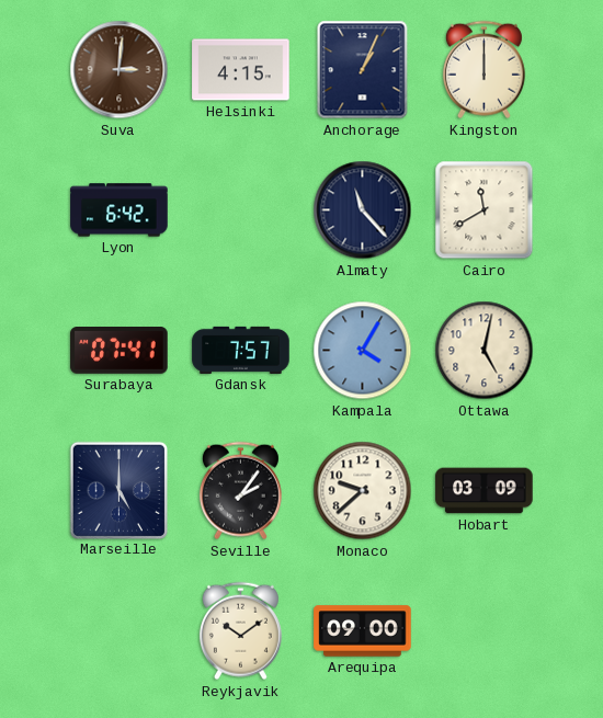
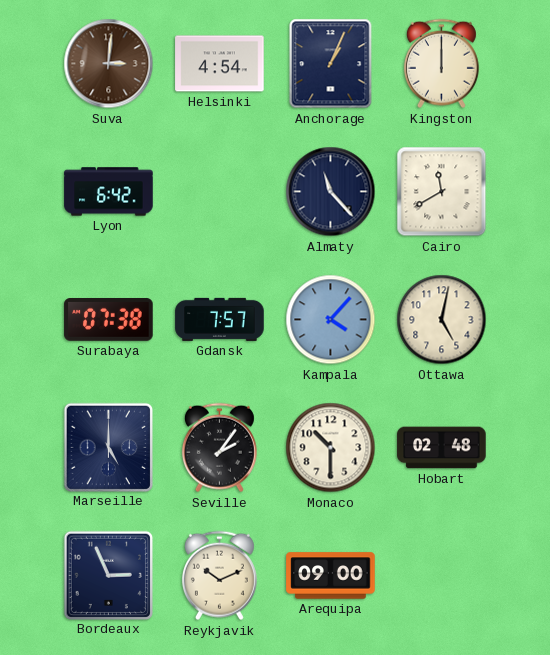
Helsinki: 4:15 -> 4:54
Surabaya: 07:41 -> 07:38
Kampala: 4:05 -> 4:07
Monaco: 9:38 -> 10:30
Hobart: 03:09 -> 02:48
Bordeaux: none -> 2:56
Reykjavik: 10:09 -> 10:11
